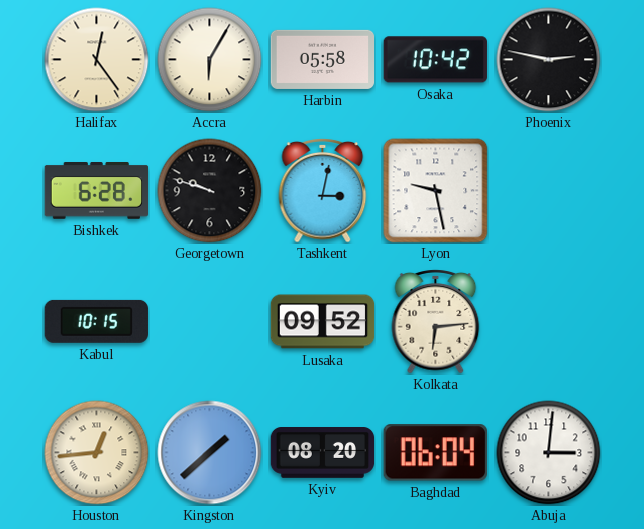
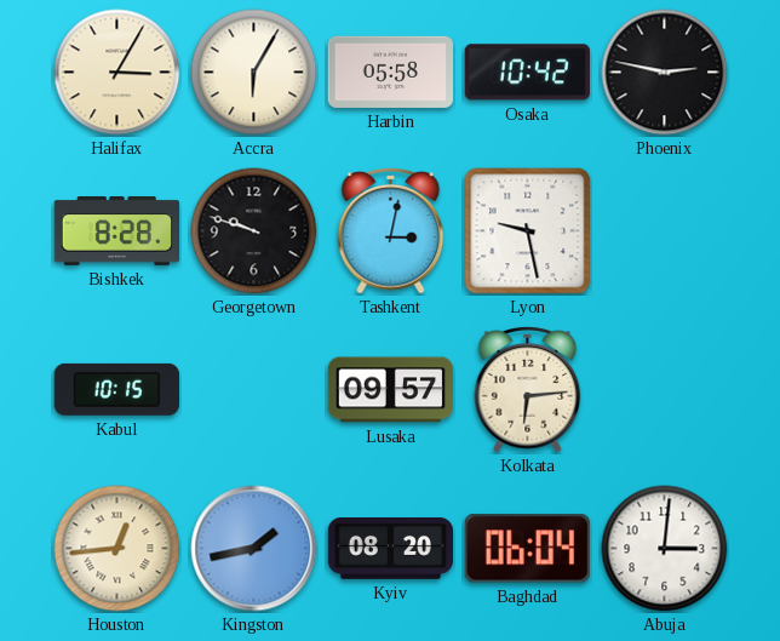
Halifax: 12:24 -> 3:05
Bishkek: 6:28 -> 8:28
Lusaka: 09:52 -> 09:57
Kingston: 1:38 -> 1:43
